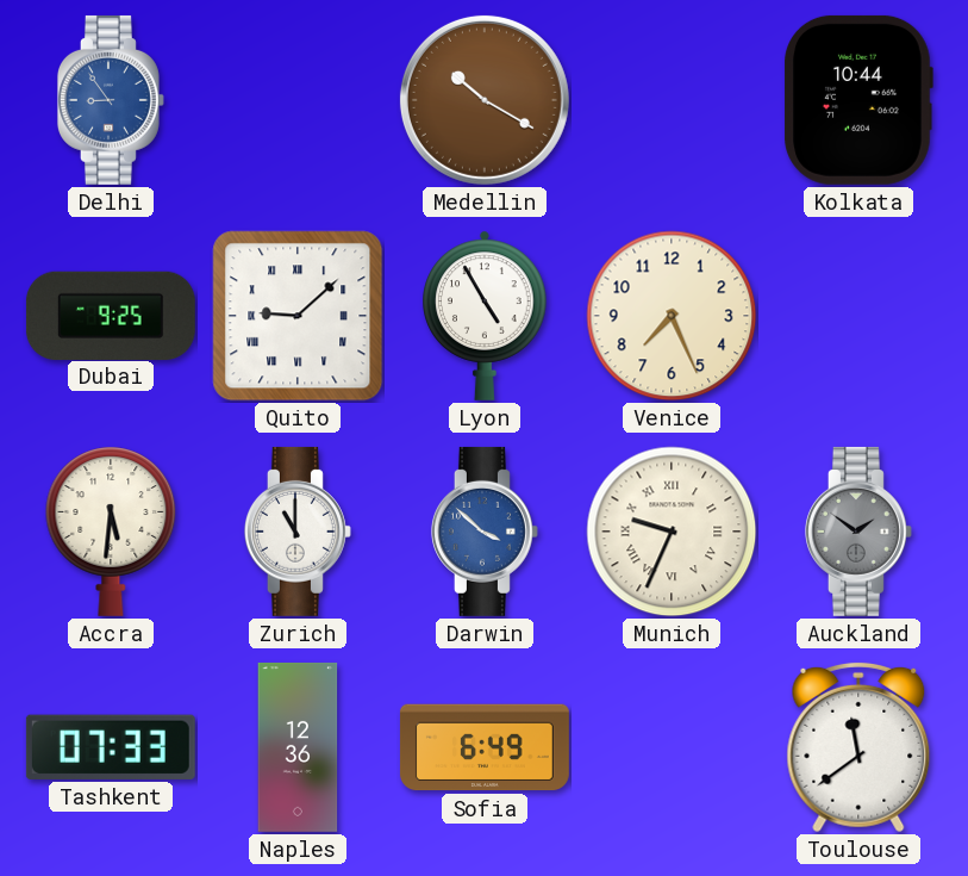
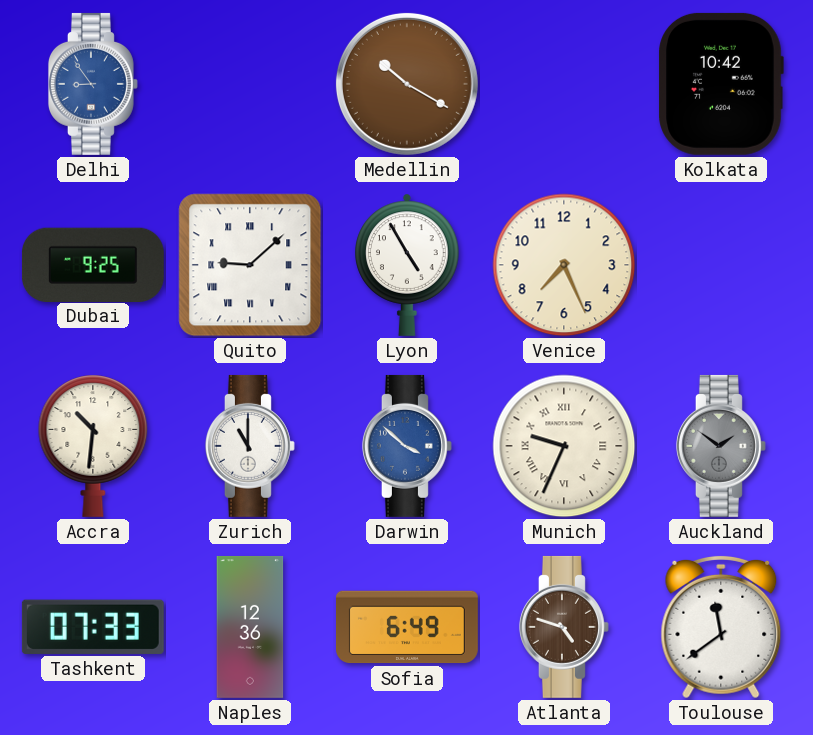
Kolkata: 10:44 -> 10:42
Accra: 5:31 -> 10:31
Atlanta: none -> 4:48
